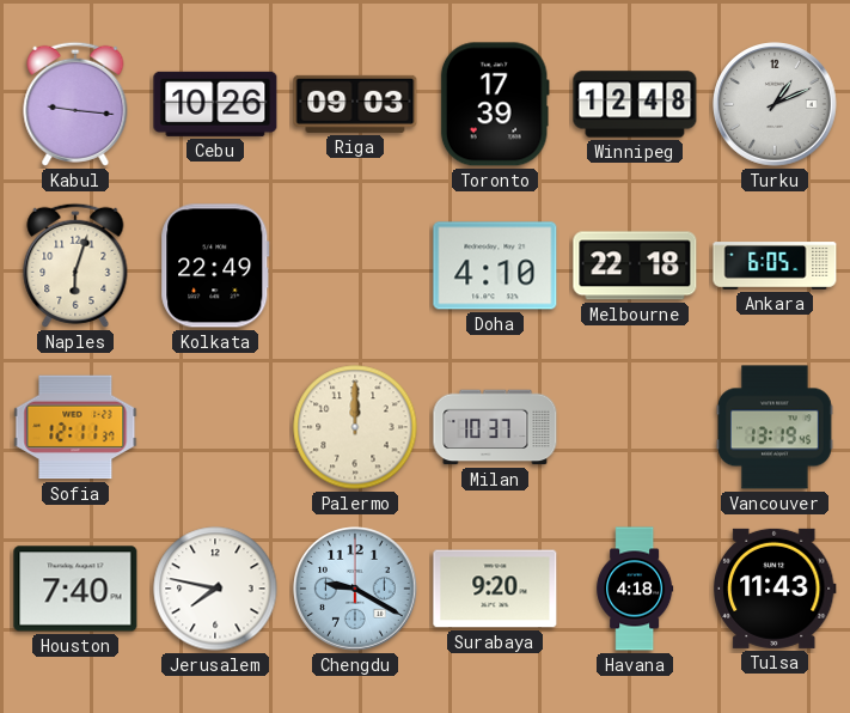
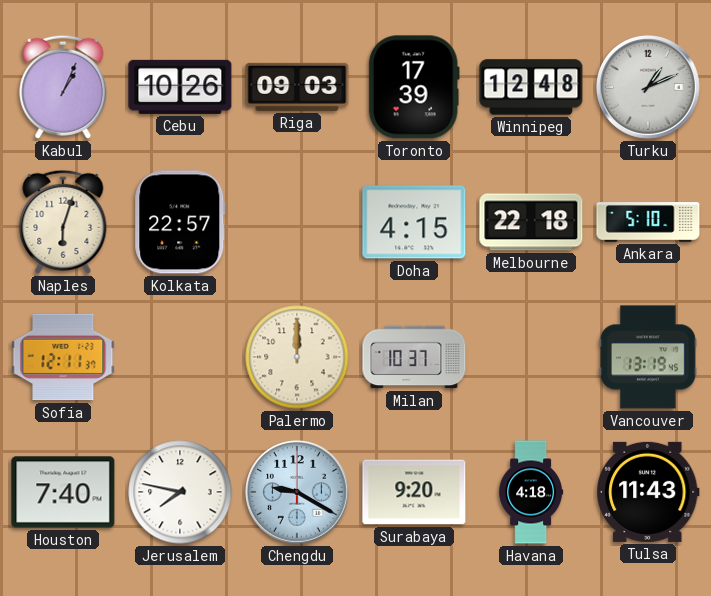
Kabul: 9:16 -> 1:04
Kolkata: 22:49 -> 22:57
Doha: 4:10 -> 4:15
Ankara: 6:05 -> 5:10
